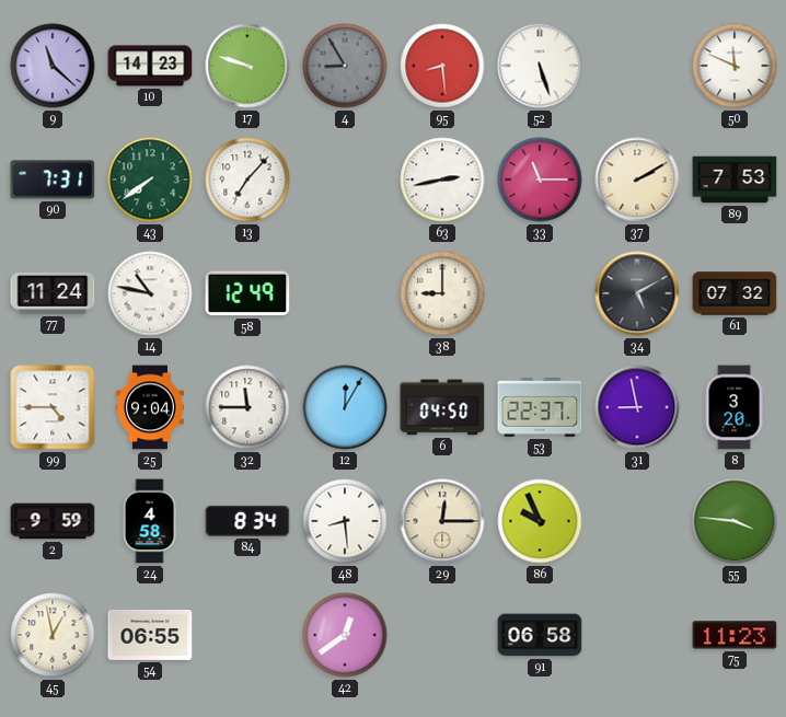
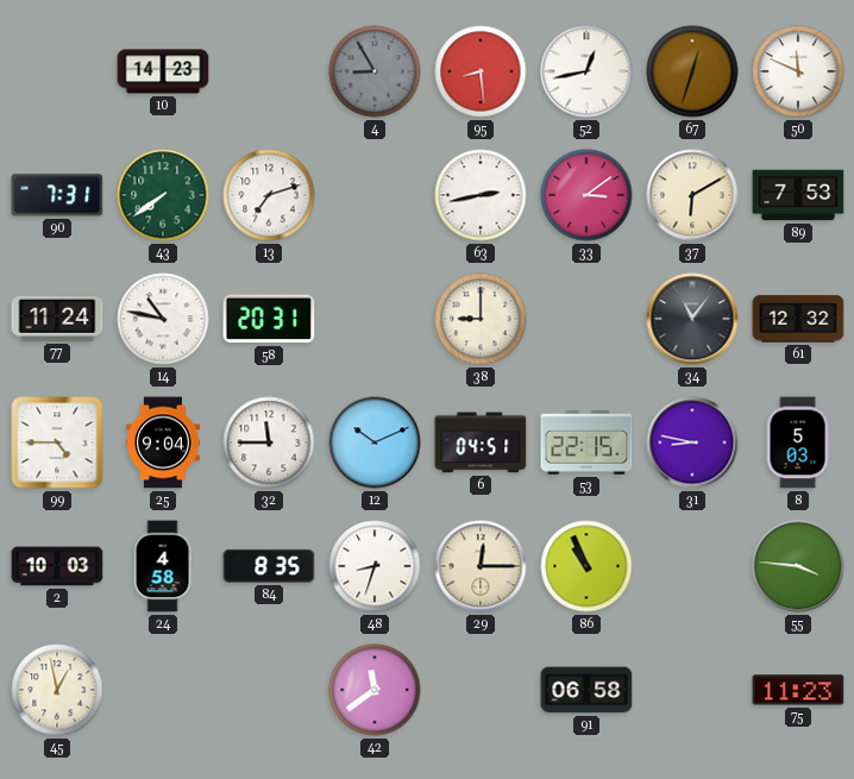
9: 11:22 -> none
17: 9:48 -> none
52: 5:27 -> 12:43
67: none -> 12:33
13: 7:07 -> 7:12
33: 11:15 -> 3:09
37: 2:10 -> 6:10
58: 12:49 -> 20:31
34: 5:10 -> 11:06
61: 07:32 -> 12:32
12: 12:05 -> 10:11
6: 04:50 -> 04:51
53: 22:37 -> 22:15
31: 8:58 -> 8:47
8: 3:20 -> 5:03
2: 9:59 -> 10:03
84: 8:34 -> 8:35
48: 8:29 -> 8:33
86: 9:56 -> 10:56
54: 06:55 -> none
42: 12:39 -> 11:39
